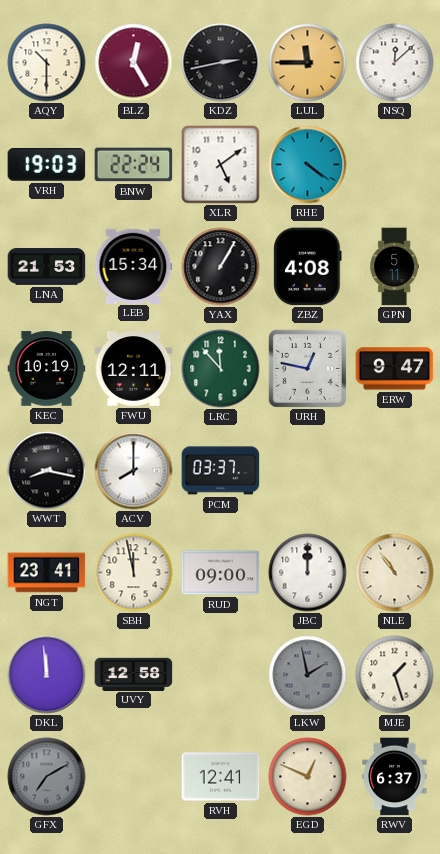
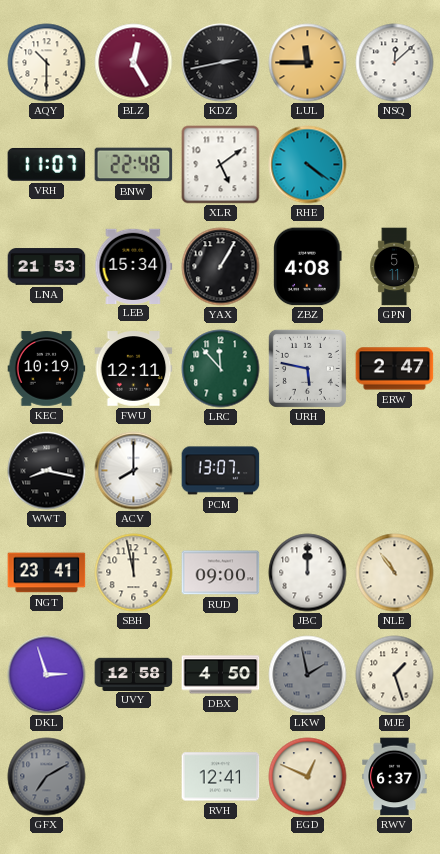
VRH: 19:03 -> 11:07
BNW: 22:24 -> 22:48
URH: 12:47 -> 5:47
ERW: 9:47 -> 2:47
PCM: 03:37 -> 13:07
DKL: 11:59 -> 2:57
DBX: none -> 4:50
